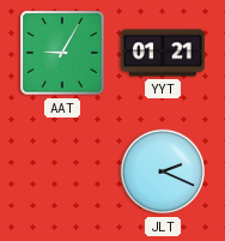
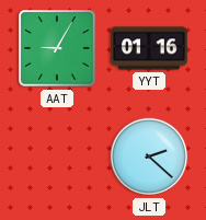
YYT: 01:21 -> 01:16
JLT: 2:19 -> 2:22
